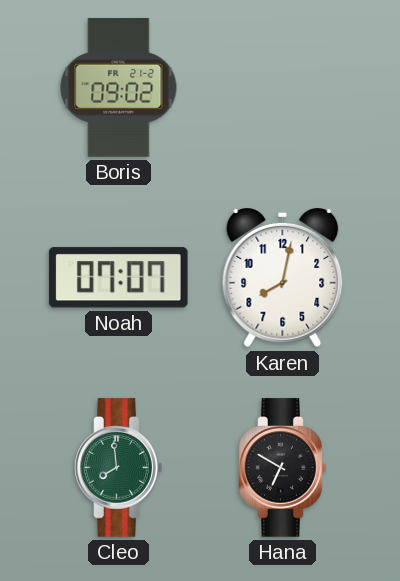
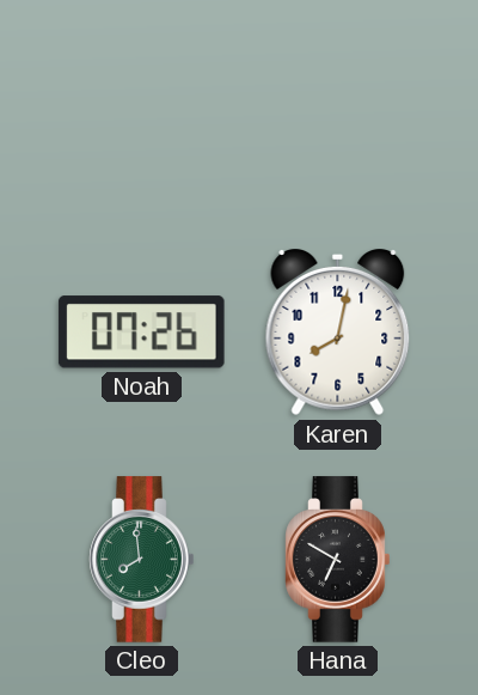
Boris: 09:02 -> none
Noah: 07:07 -> 07:26
